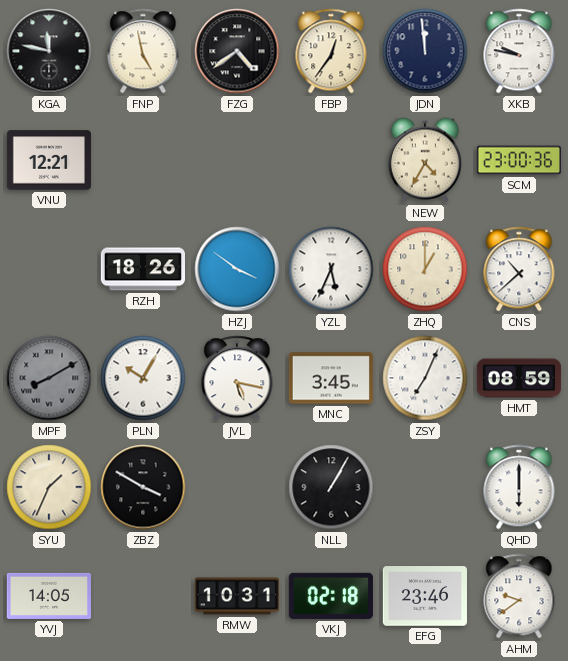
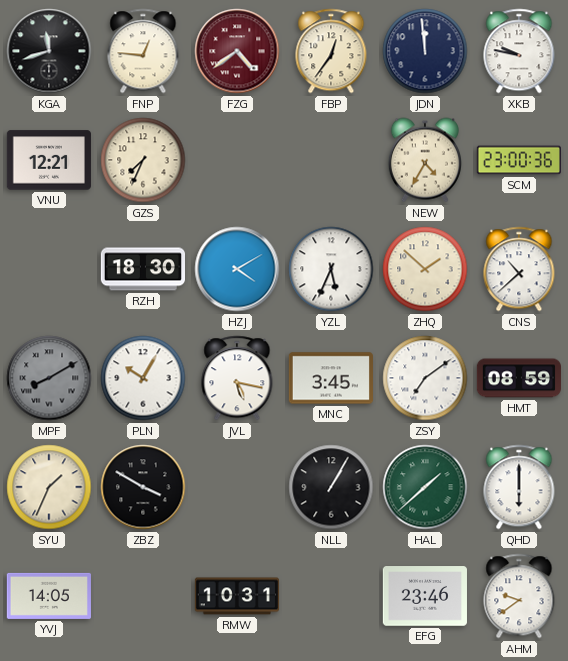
KGA: 11:47 -> 11:42
FNP: 4:58 -> 12:46
FZG dial: black -> burgundy
GZS: none -> 7:34
RZH: 18:26 -> 18:30
HZJ: 3:51 -> 4:10
ZHQ: 1:00 -> 1:52
ZSY: 7:04 -> 7:09
HAL: none -> 1:38
VKJ: 02:18 -> none
